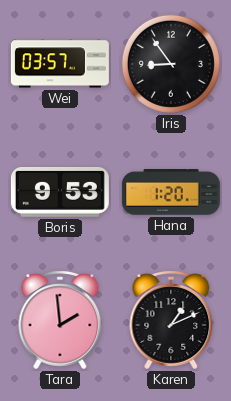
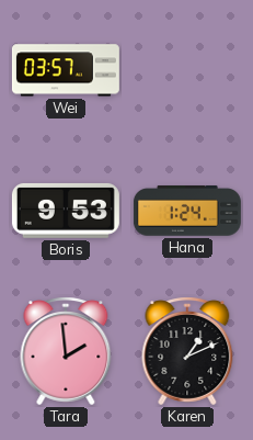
Iris: 8:54 -> none
Hana: 1:20 -> 1:24
